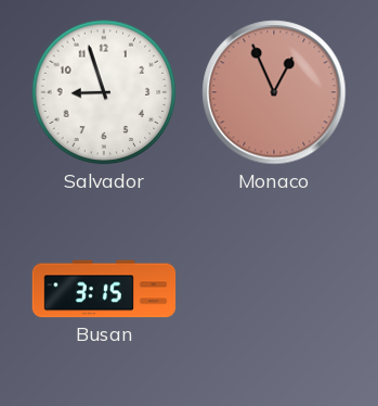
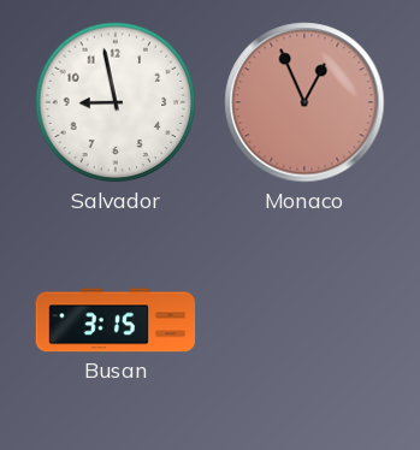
Salvador: 8:57 -> 8:58
